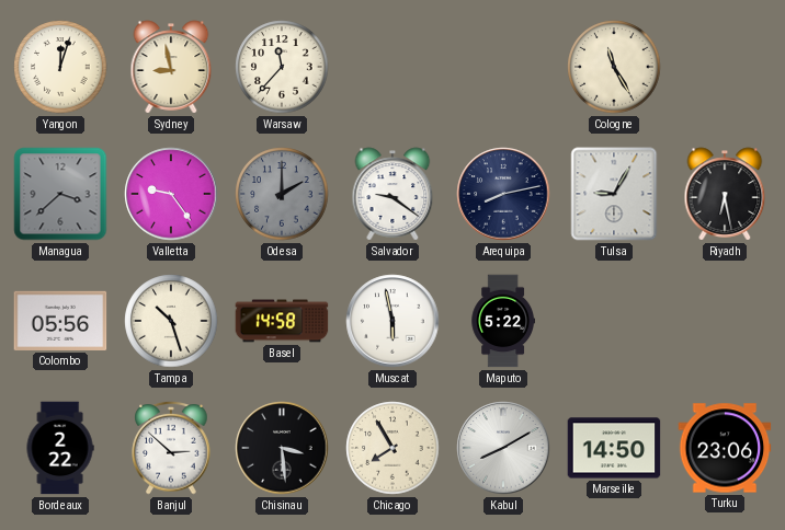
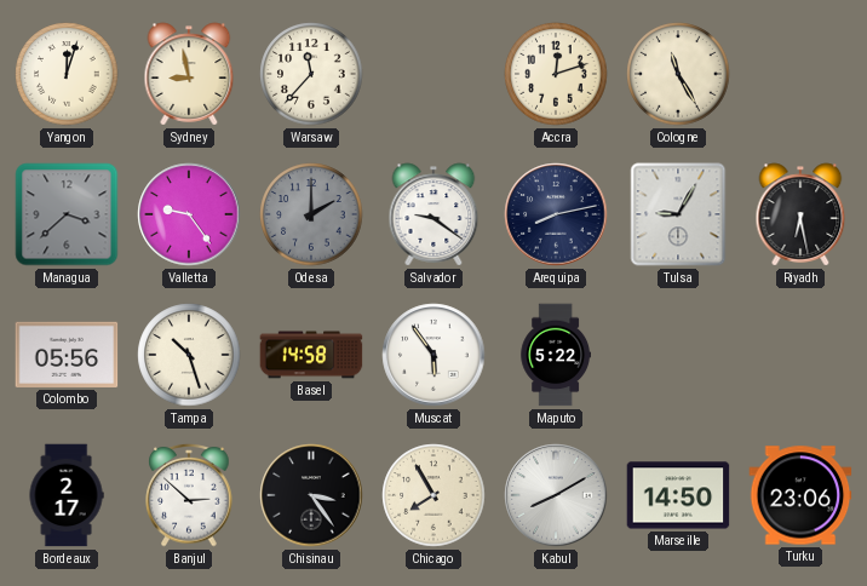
Accra: none -> 12:12
Muscat: 5:58 -> 5:54
Bordeaux: 2:22 -> 2:17
Chisinau: 3:29 -> 3:24
